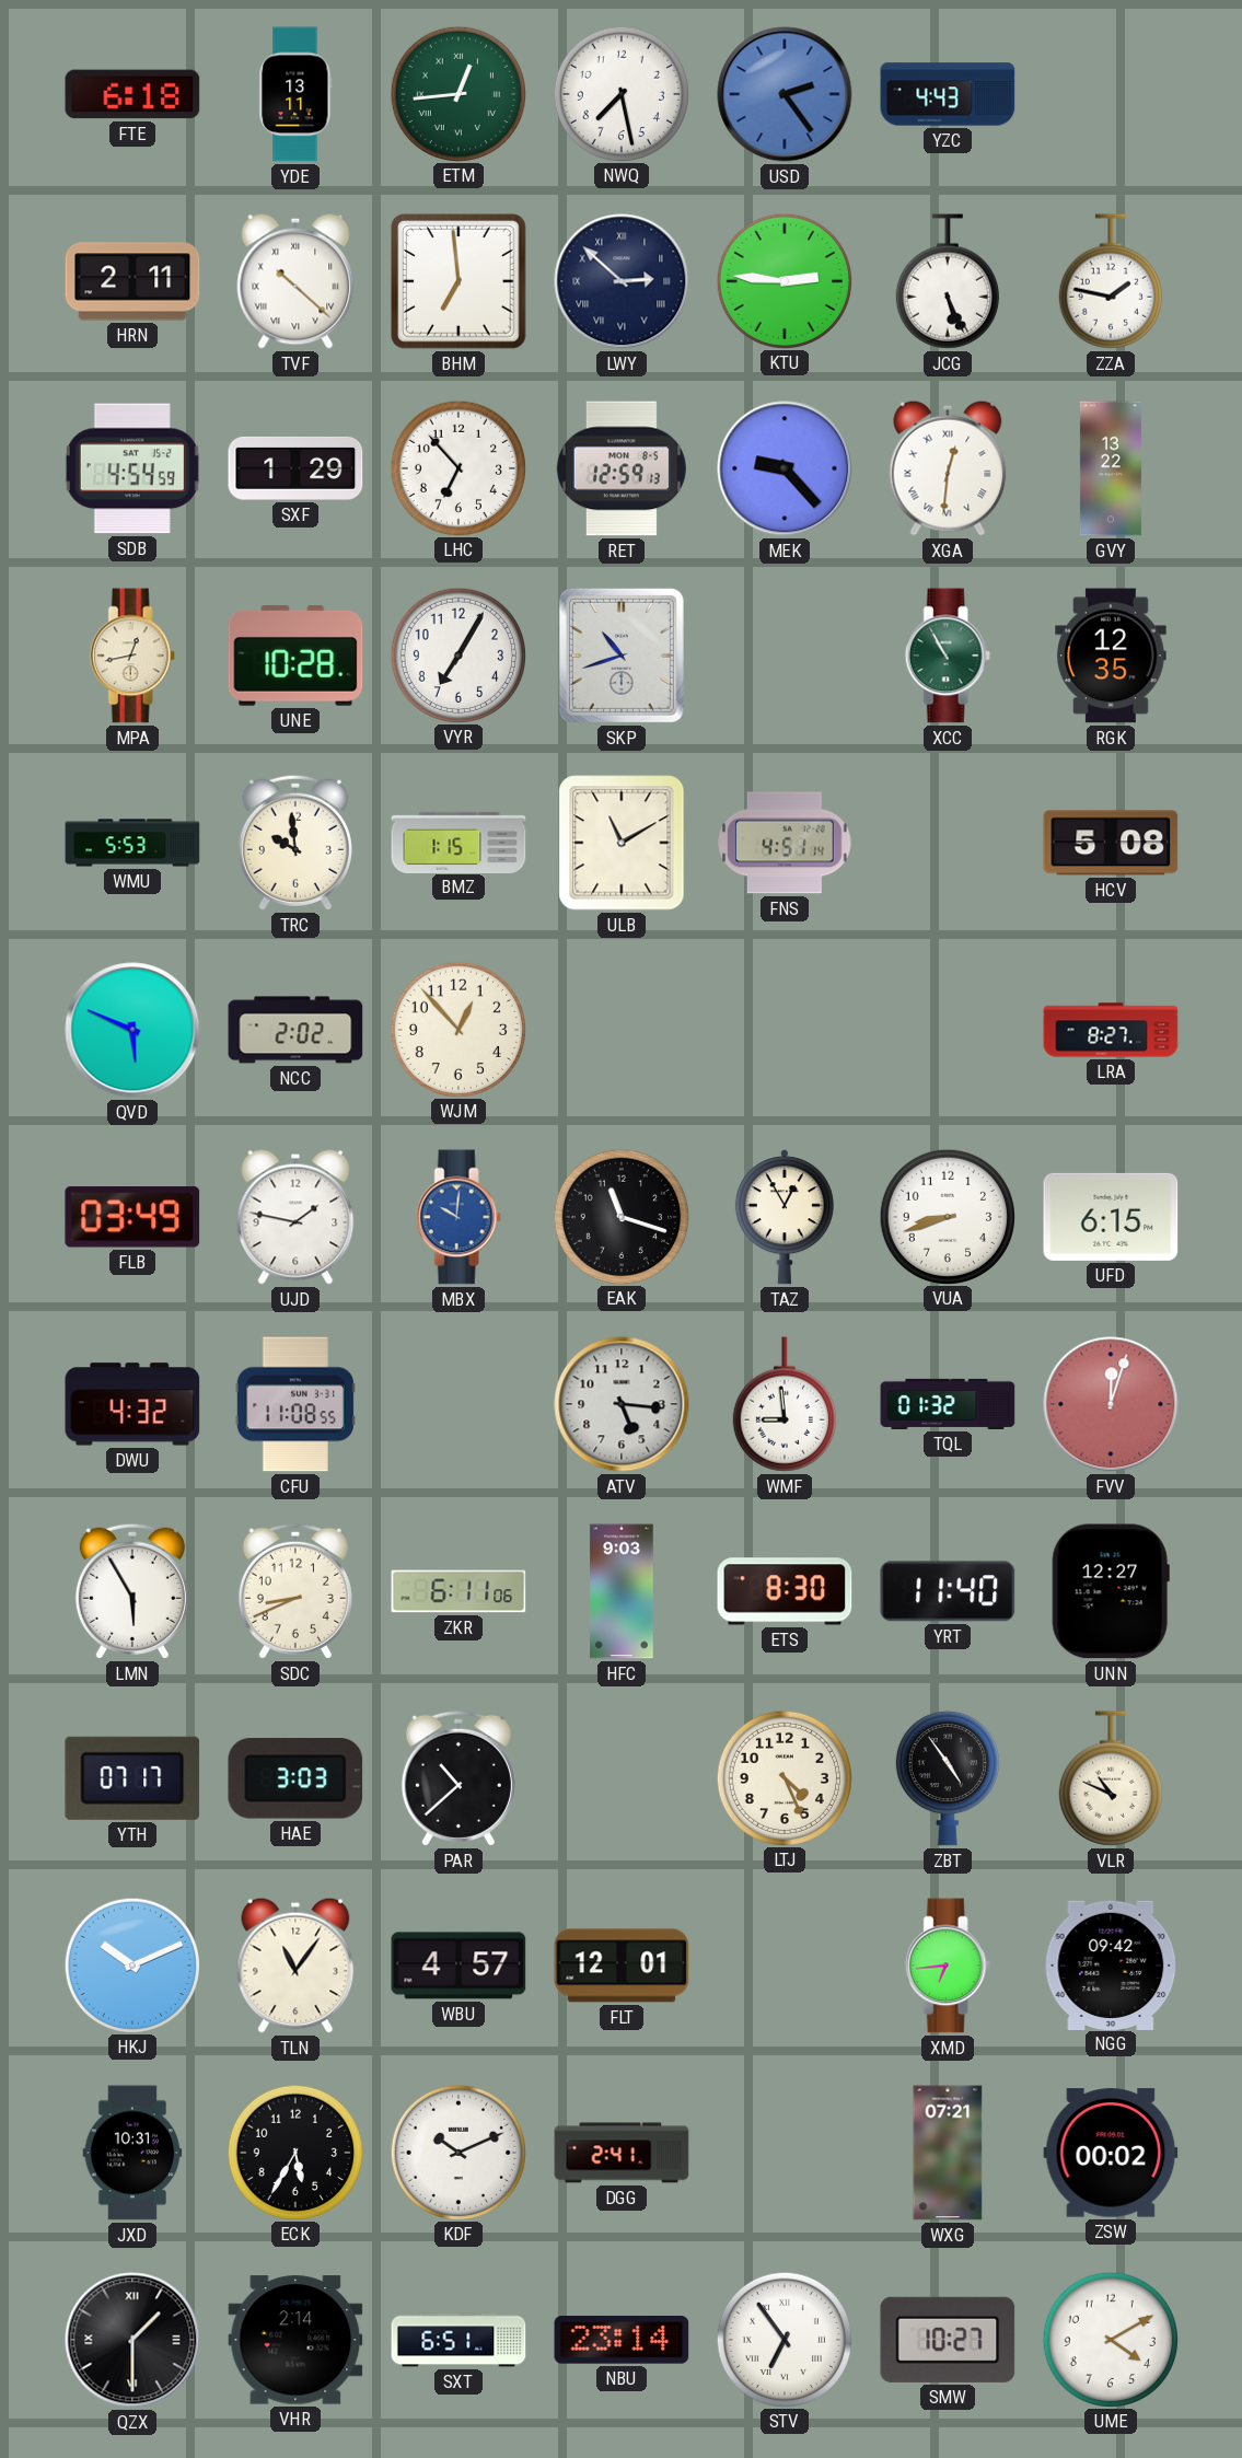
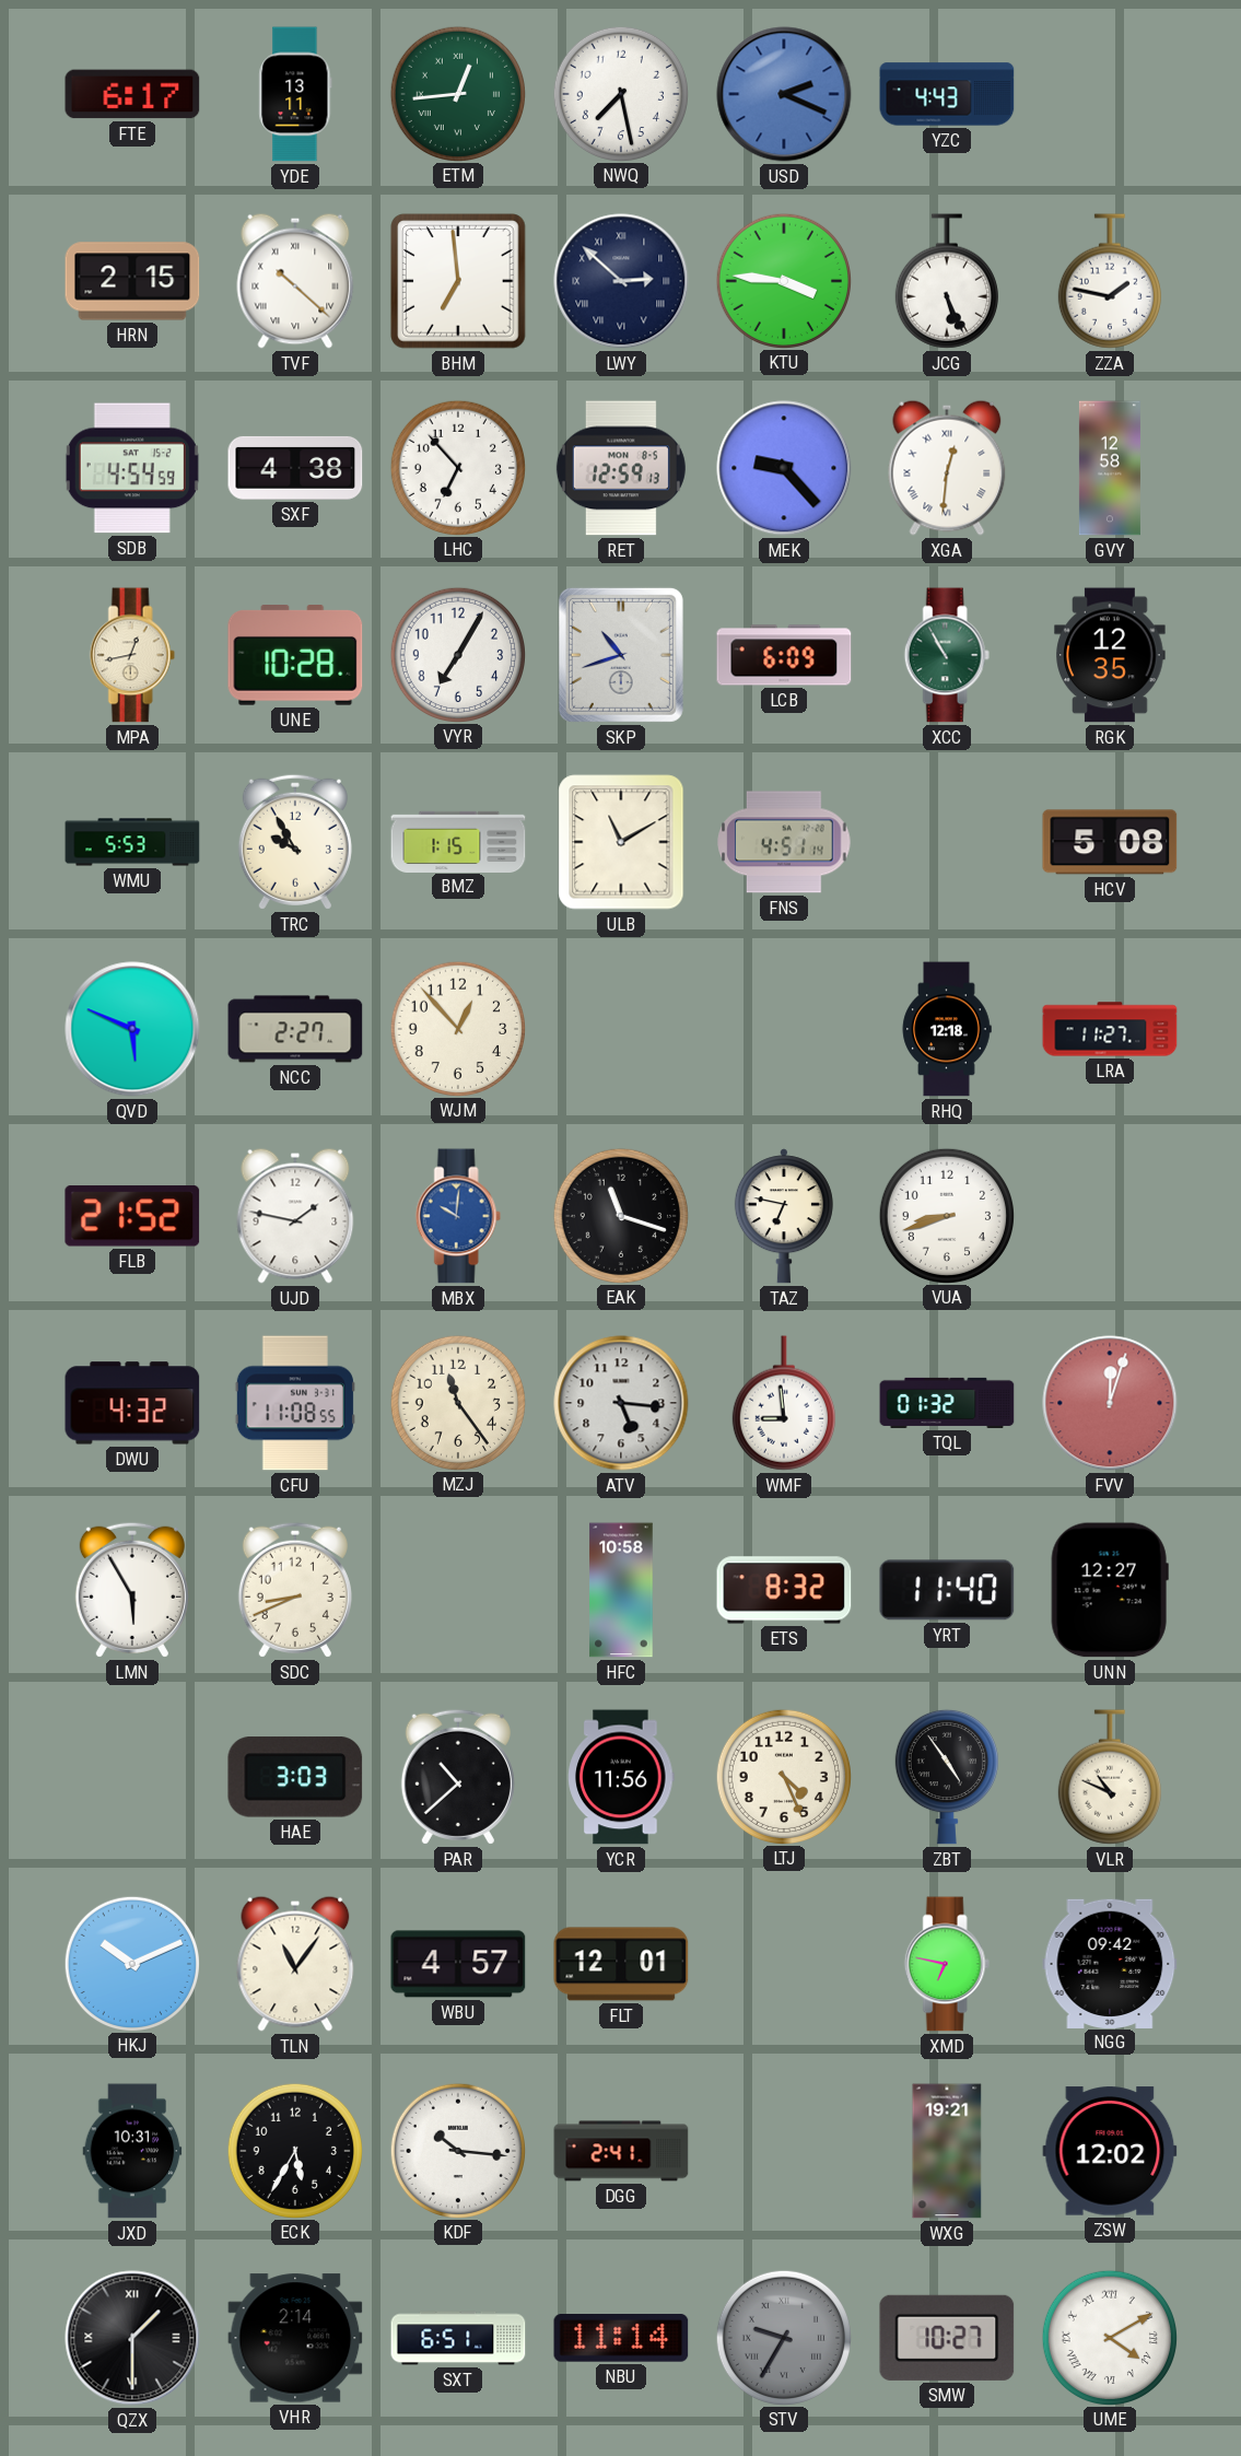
FTE: 6:18 -> 6:17
USD: 2:24 -> 2:19
HRN: 2:11 -> 2:15
KTU: 2:46 -> 3:46
SXF: 1:29 -> 4:38
GVY: 13:22 -> 12:58
LCB: none -> 6:09
TRC: 9:59 -> 9:55
NCC: 2:02 -> 2:27
RHQ: none -> 12:18
LRA: 8:27 -> 11:27
FLB: 03:49 -> 21:52
TAZ: 12:55 -> 6:47
UFD: 6:15 -> none
MZJ: none -> 11:24
ZKR: 6:11 -> none
HFC: 9:03 -> 10:58
ETS: 8:30 -> 8:32
YTH: 07:17 -> none
YCR: none -> 11:56
XMD: 6:44 -> 6:47
KDF: 10:11 -> 10:16
WXG: 07:21 -> 19:21
ZSW: 00:02 -> 12:02
NBU: 23:14 -> 11:14
STV: 6:54 -> 9:35
STV dial: white -> grey
UME numerals: Arabic -> Roman
